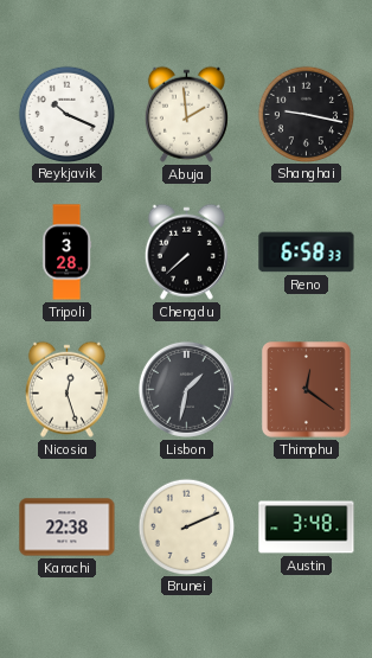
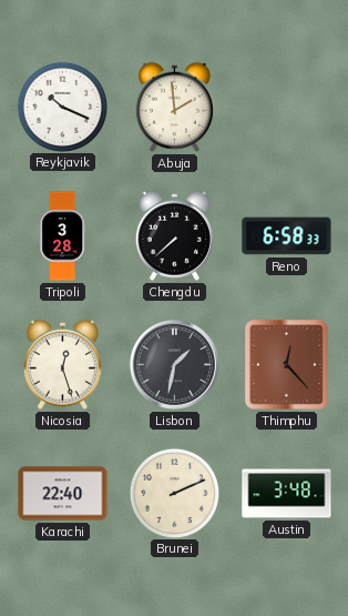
Shanghai: 9:17 -> none
Thimphu: 12:21 -> 12:23
Karachi: 22:38 -> 22:40
